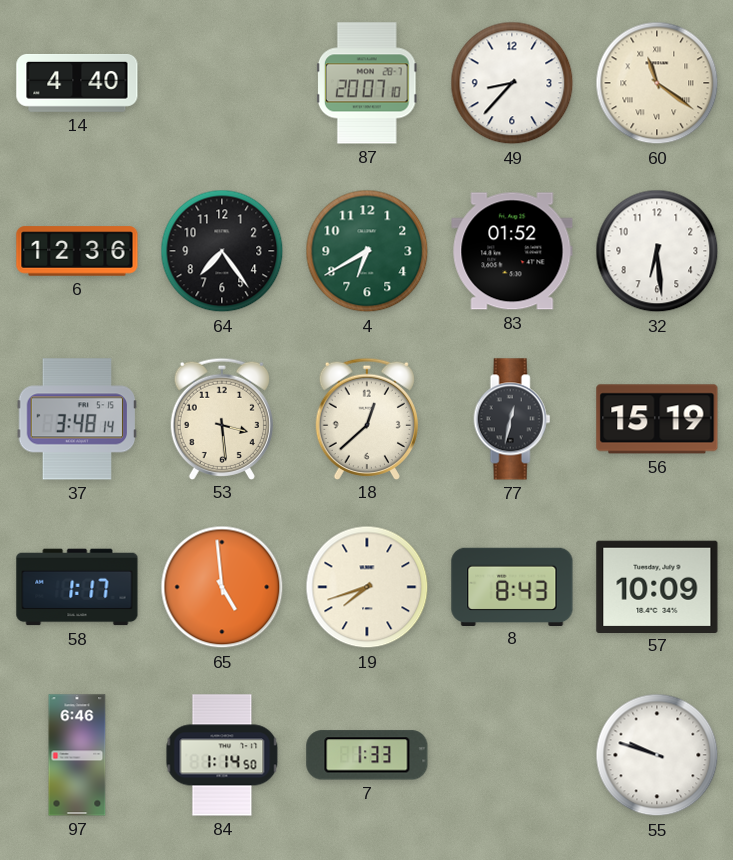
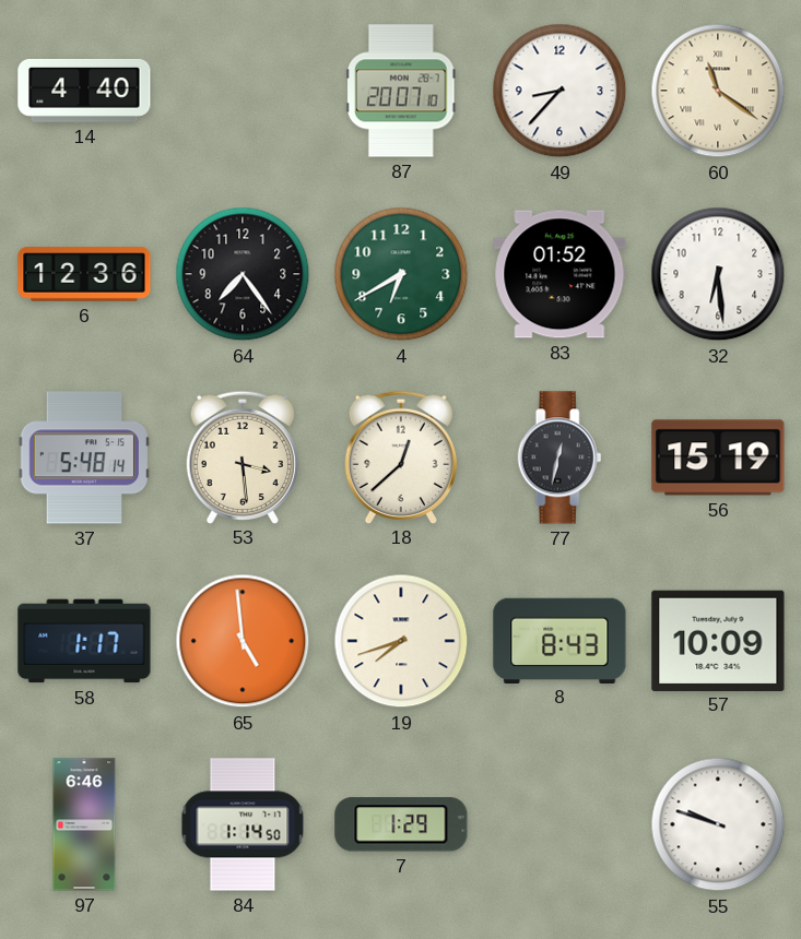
37: 3:48 -> 5:48
7: 1:33 -> 1:29
